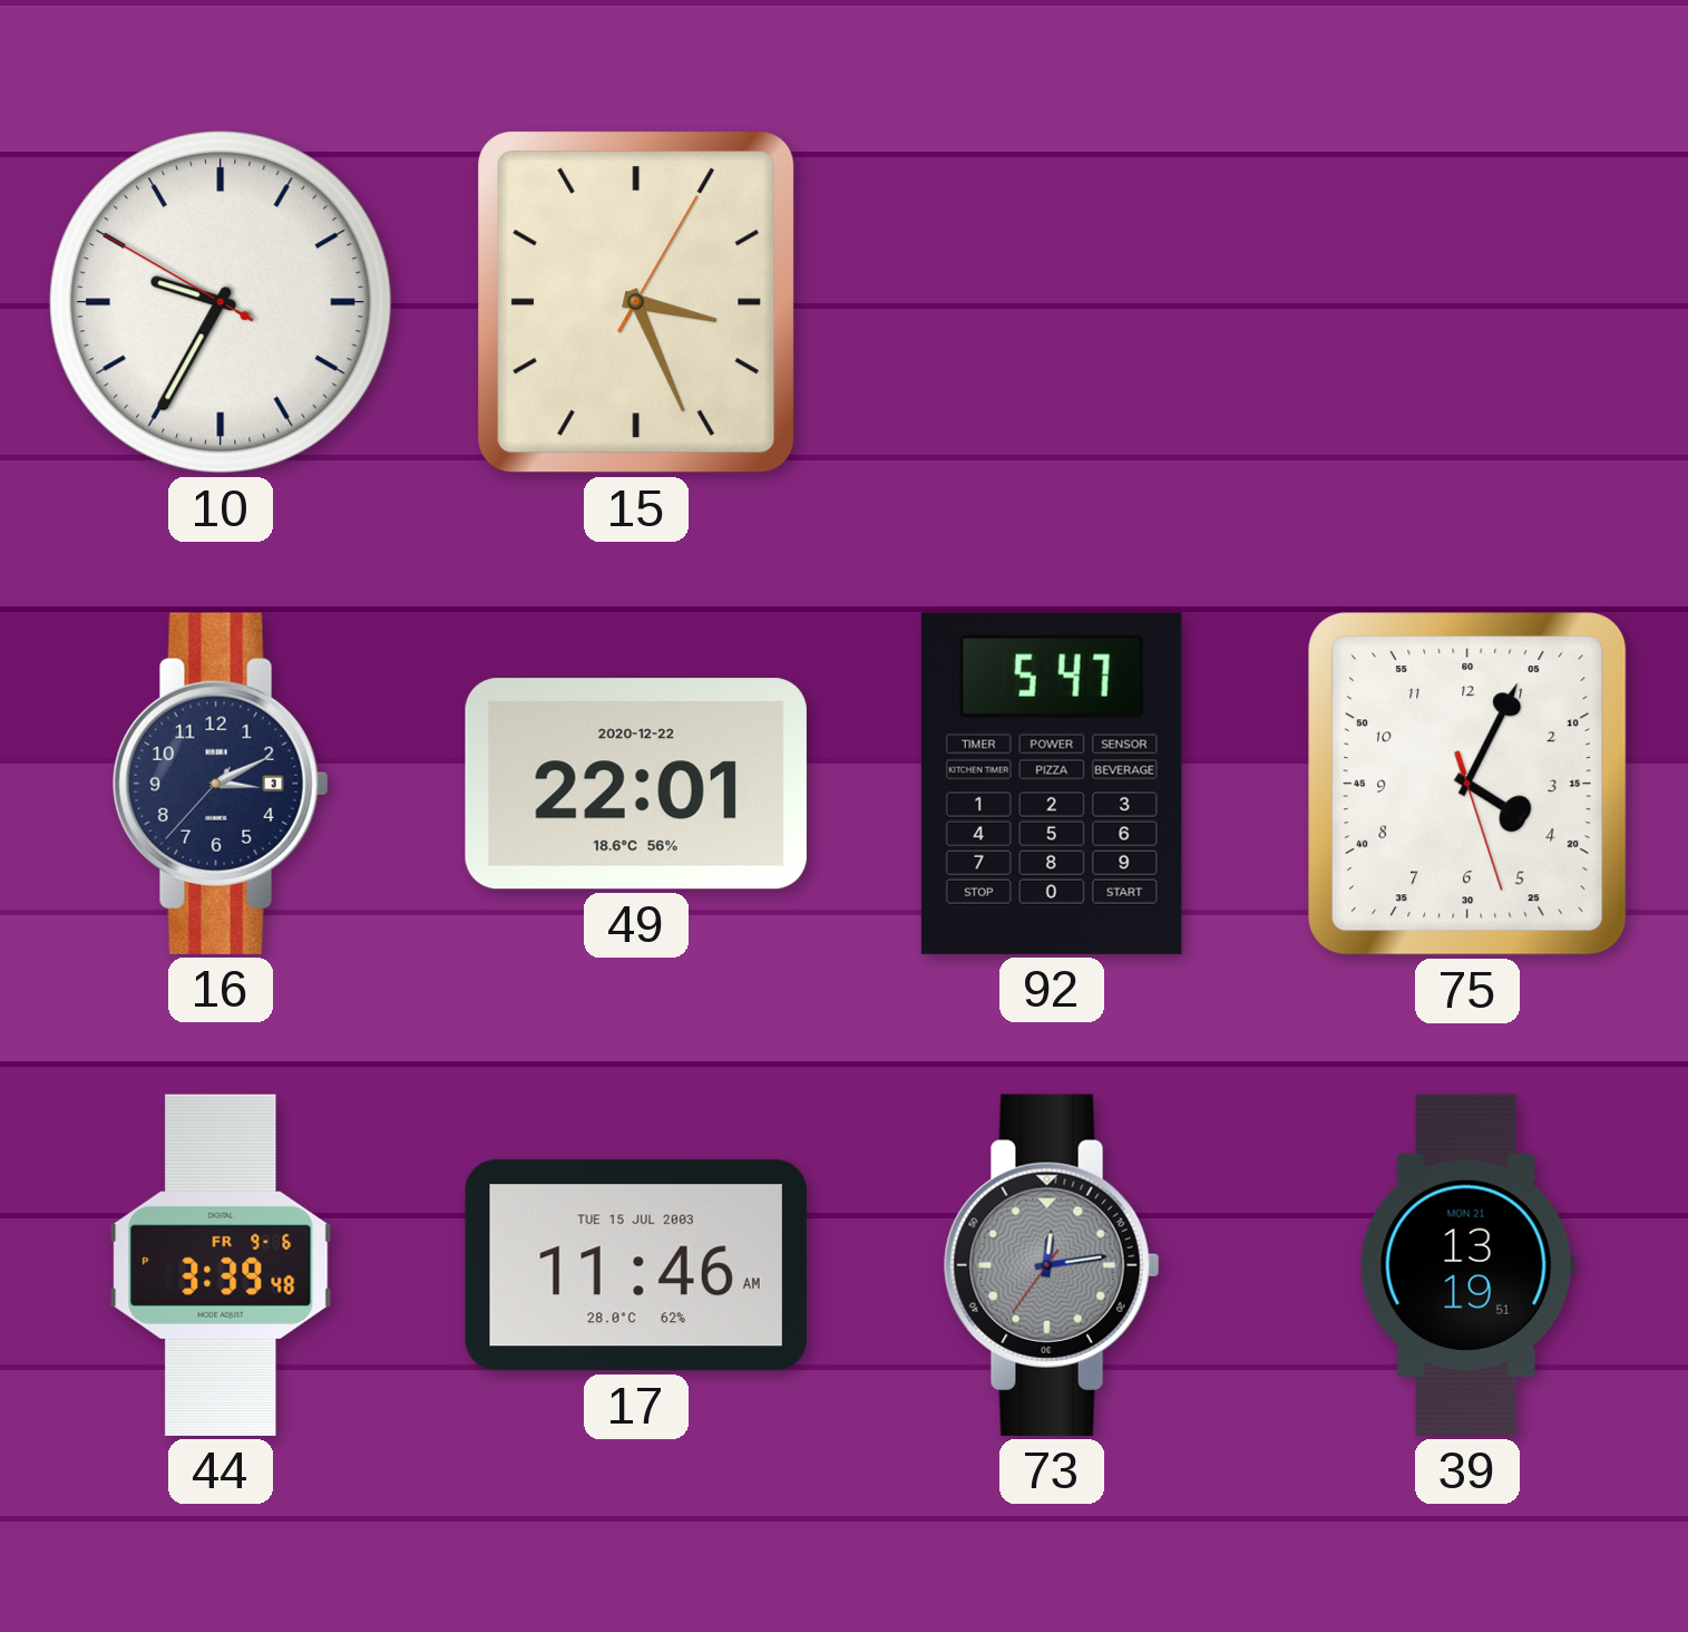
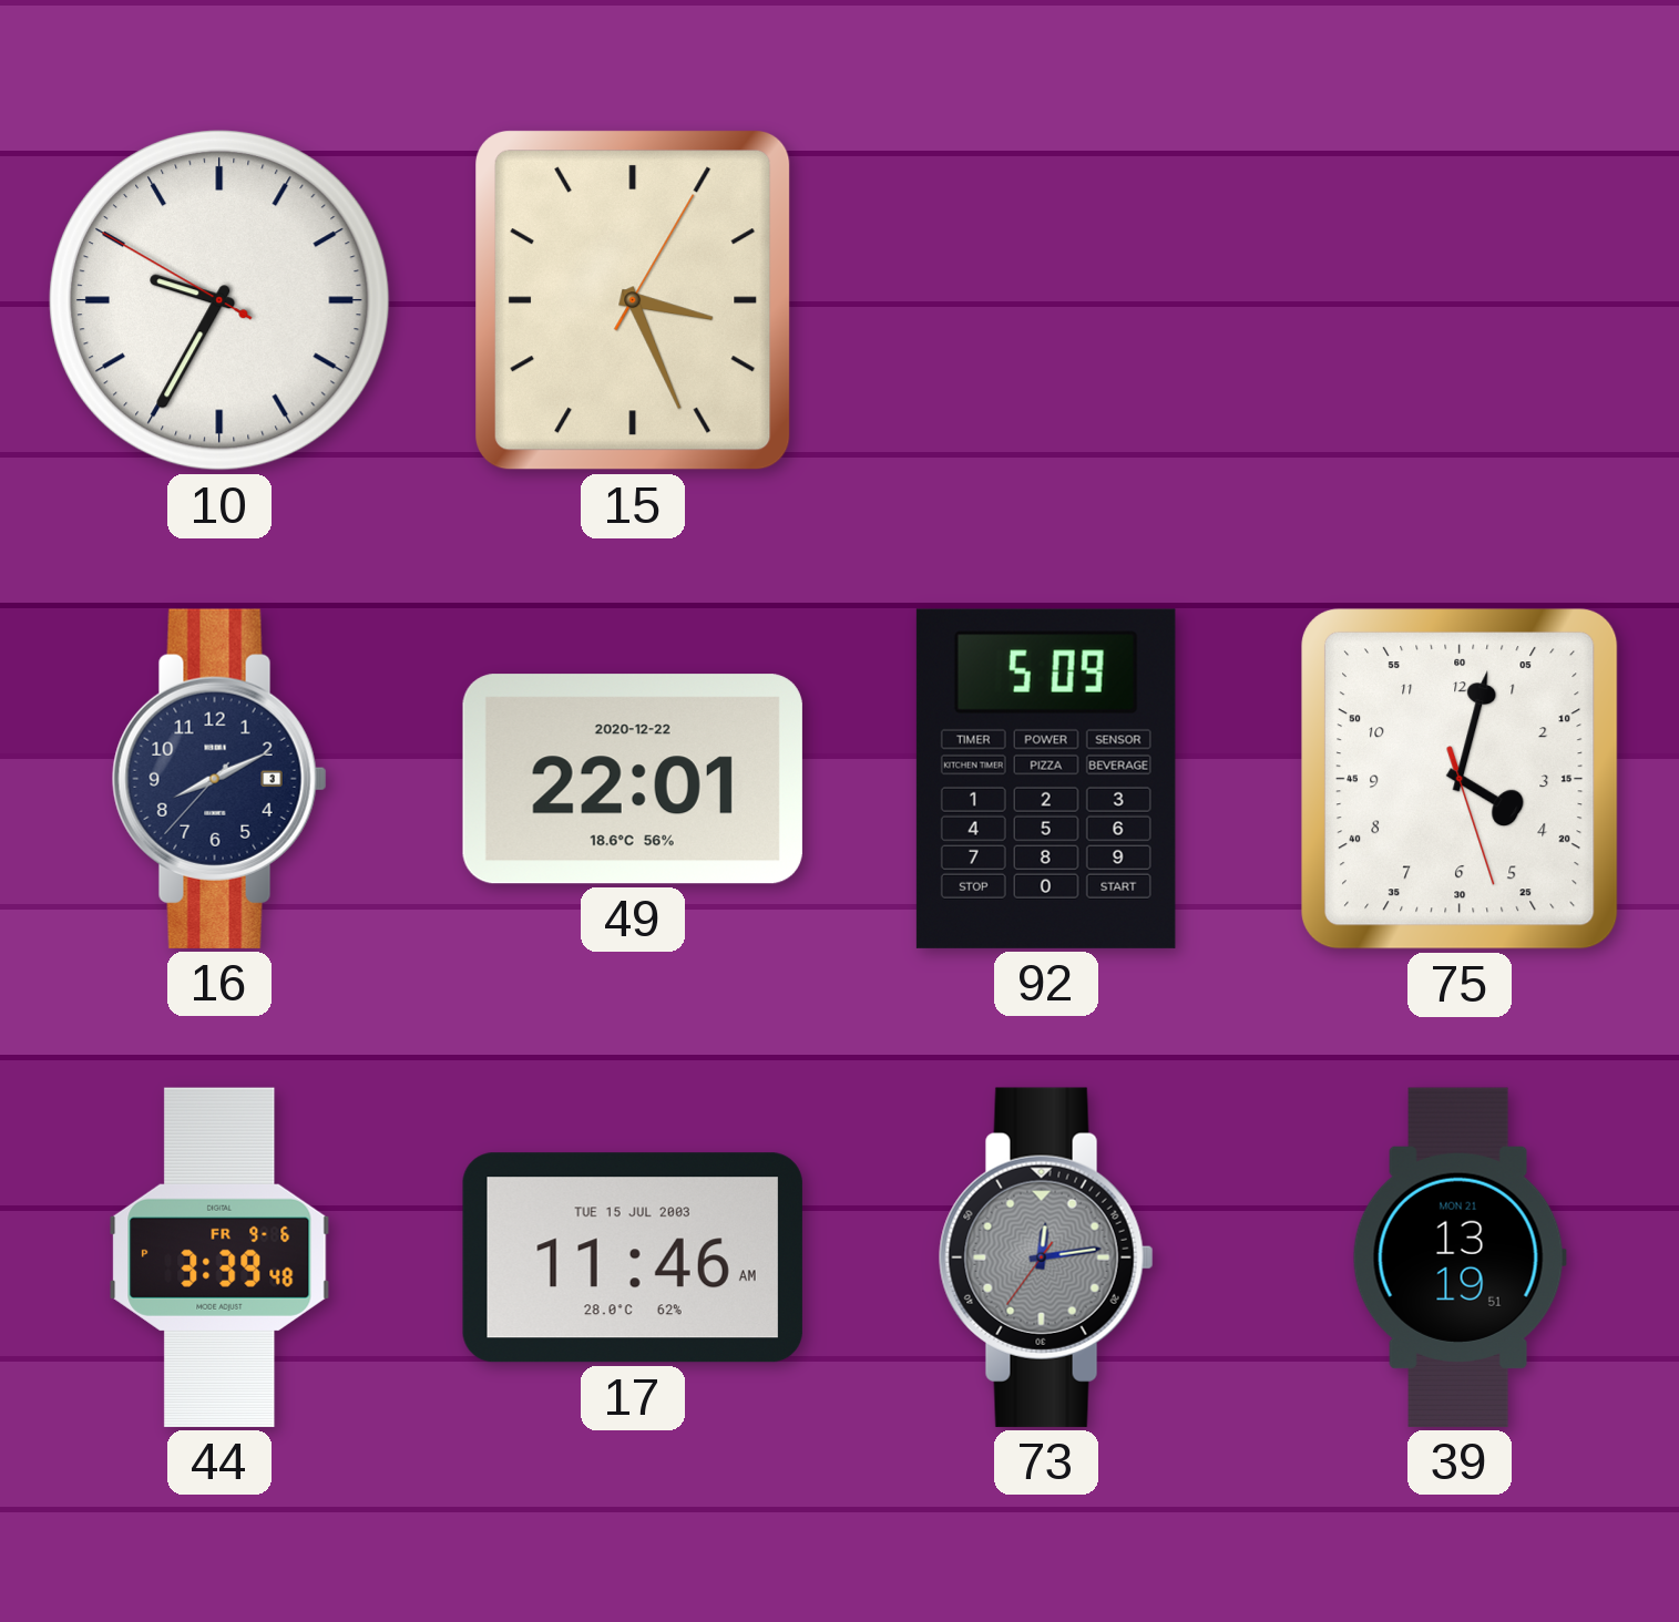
16: 3:10 -> 8:10
92: 5:47 -> 5:09
75: 4:04 -> 4:02
